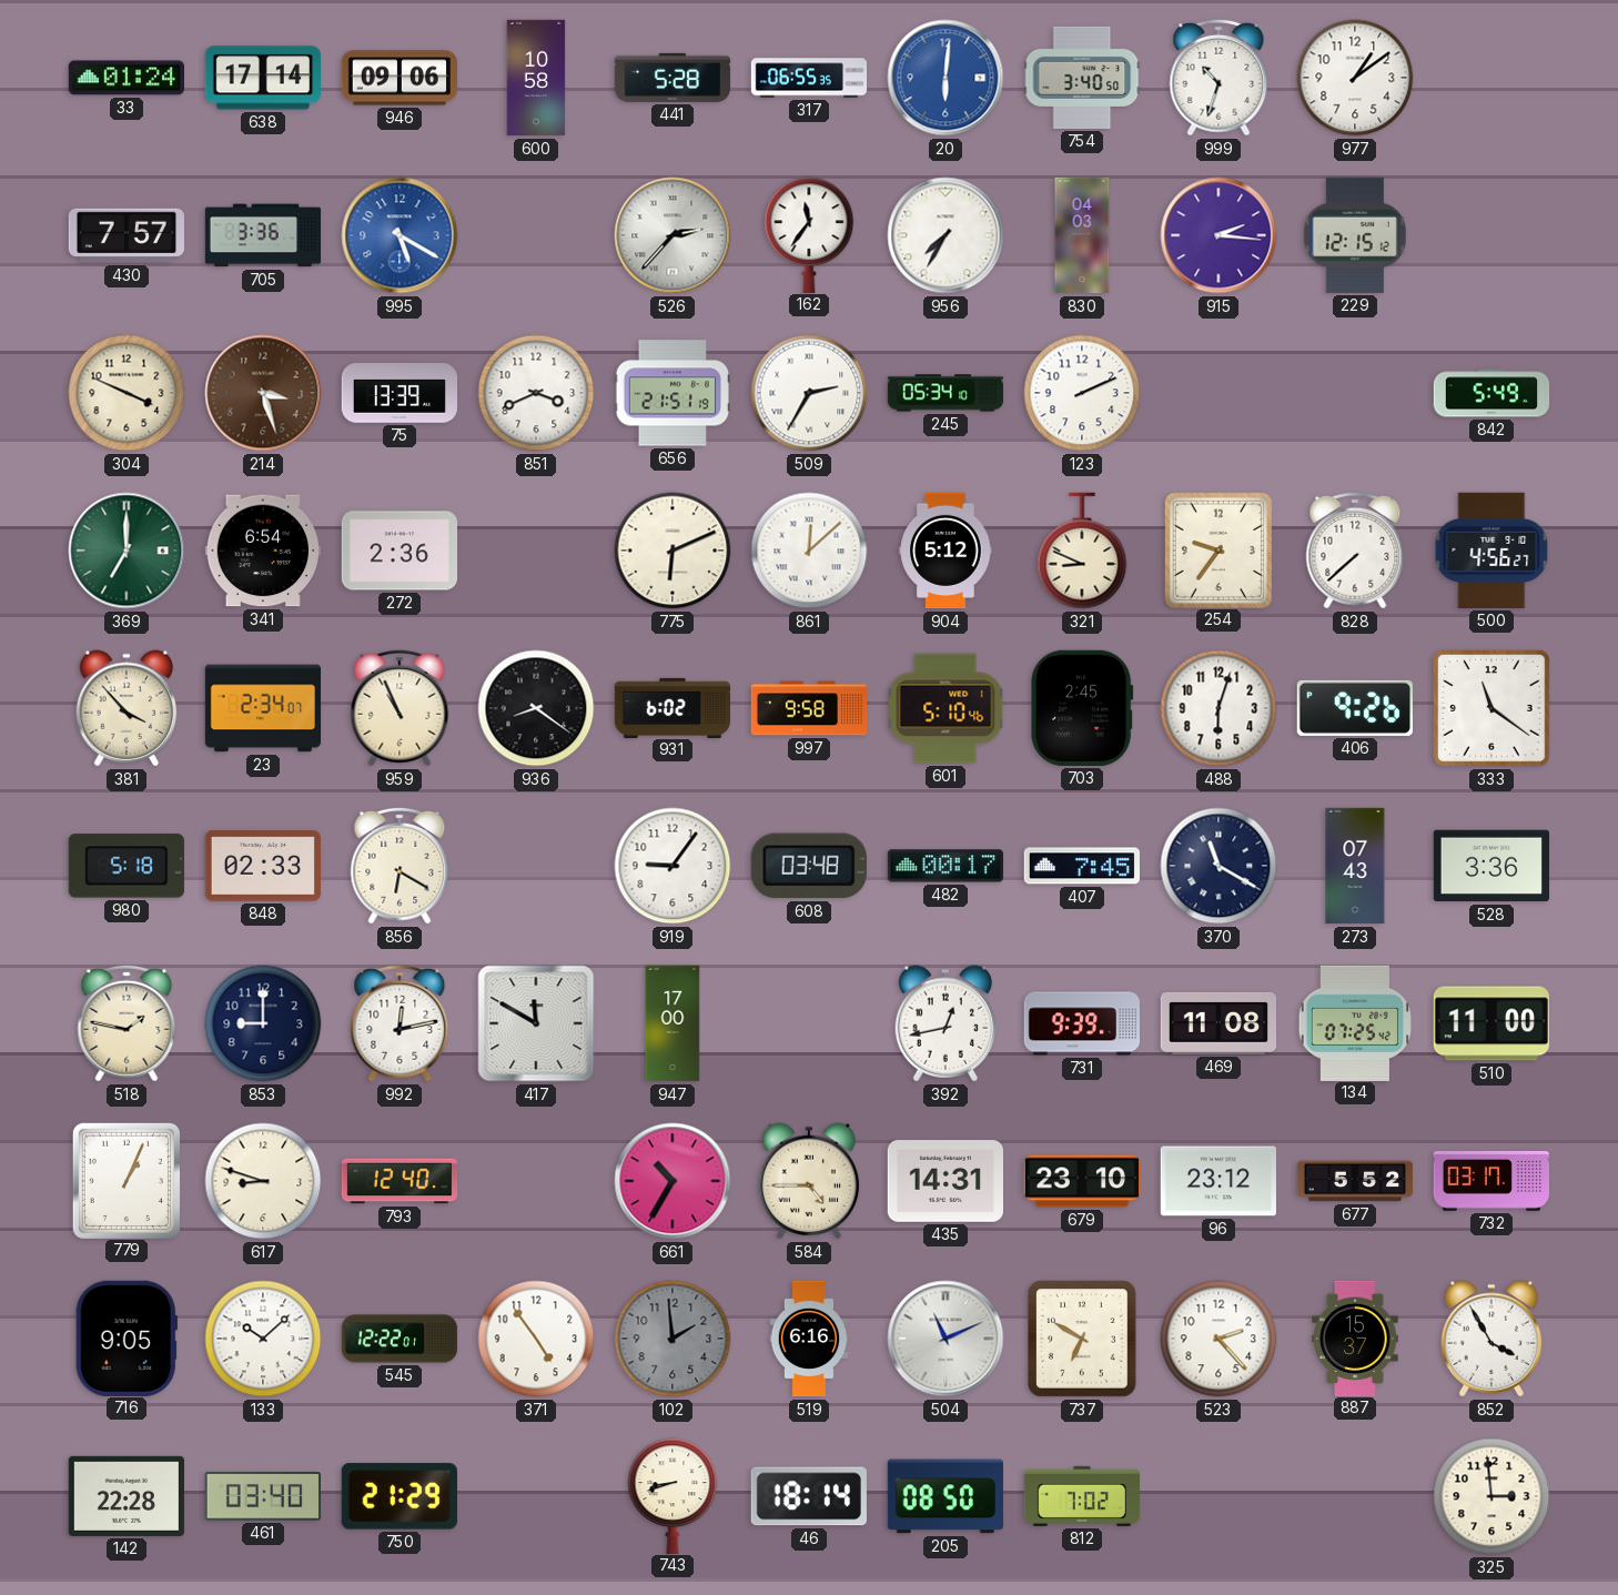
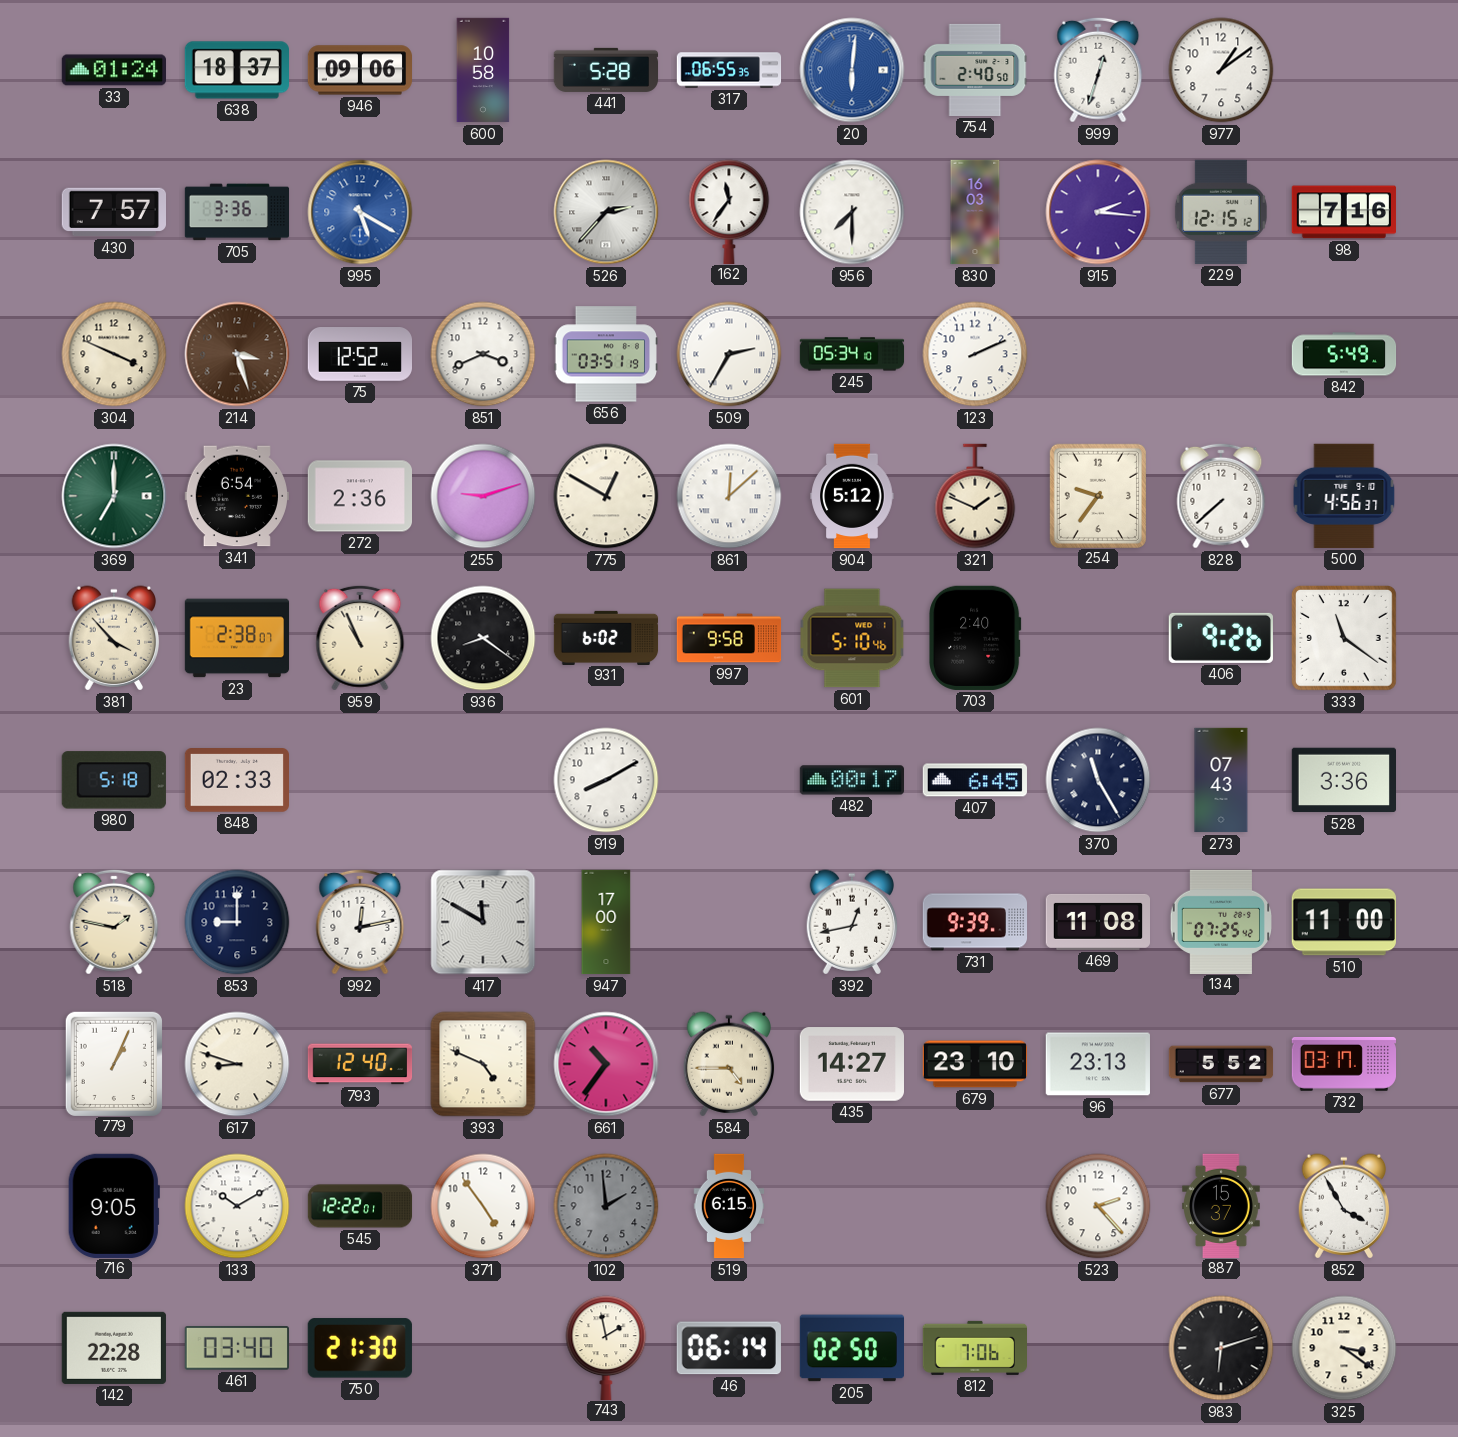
638: 17:14 -> 18:37
754: 3:40 -> 2:40
999: 10:33 -> 12:33
956: 7:35 -> 7:30
830: 04:03 -> 16:03
98: none -> 7:16
75: 13:39 -> 12:52
656: 21:51 -> 03:51
255: none -> 9:12
775: 6:11 -> 12:50
321: 8:49 -> 1:49
500: 4:56:27 -> 4:56:37
23: 2:34 -> 2:38
703: 2:45 -> 2:40
488: 6:03 -> none
856: 6:20 -> none
919: 9:06 -> 8:10
608: 03:48 -> none
407: 7:45 -> 6:45
370: 11:20 -> 11:25
393: none -> 4:49
661: 10:35 -> 10:36
435: 14:31 -> 14:27
96: 23:12 -> 23:13
133: 10:08 -> 10:10
519: 6:16 -> 6:15
504: 11:11 -> none
737: 6:50 -> none
750: 21:29 -> 21:30
743: 8:42 -> 1:58
46: 18:14 -> 06:14
205: 08:50 -> 02:50
812: 7:02 -> 7:06
983: none -> 6:12
325: 2:59 -> 3:21
